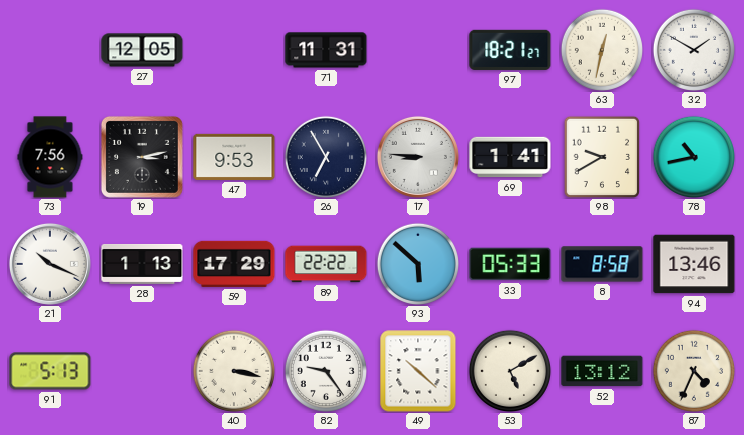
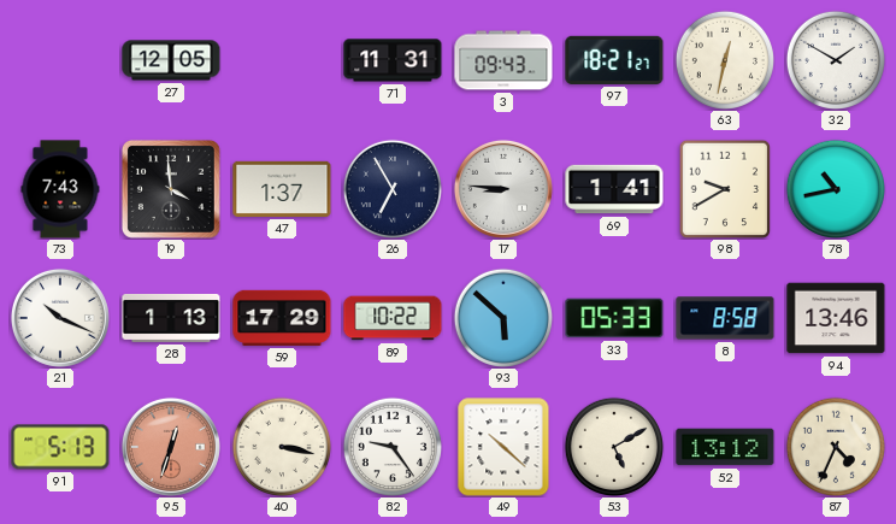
3: none -> 09:43
73: 7:56 -> 7:43
19: 3:13 -> 3:59
47: 9:53 -> 1:37
89: 22:22 -> 10:22
95: none -> 12:33
